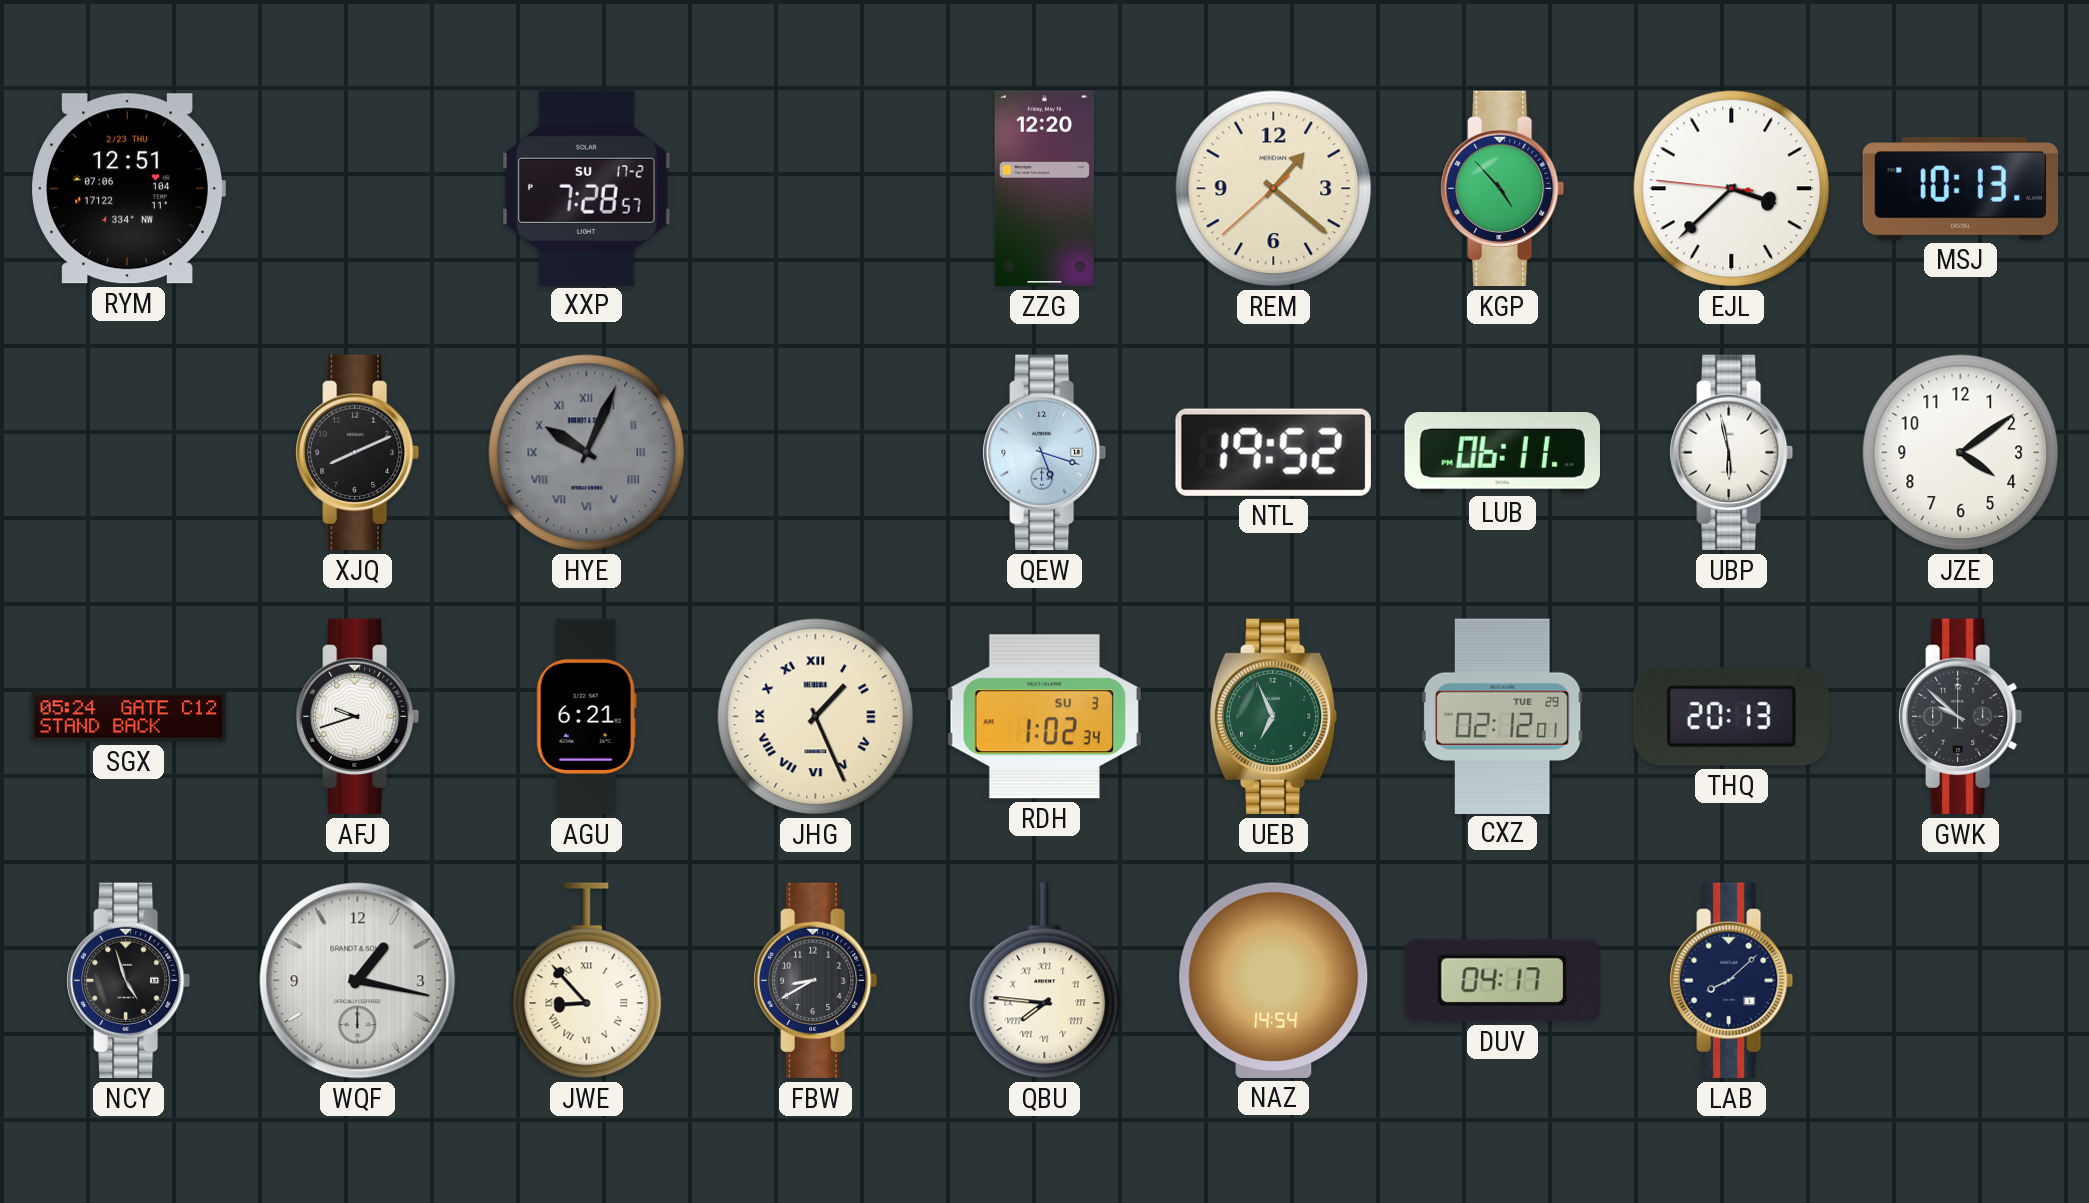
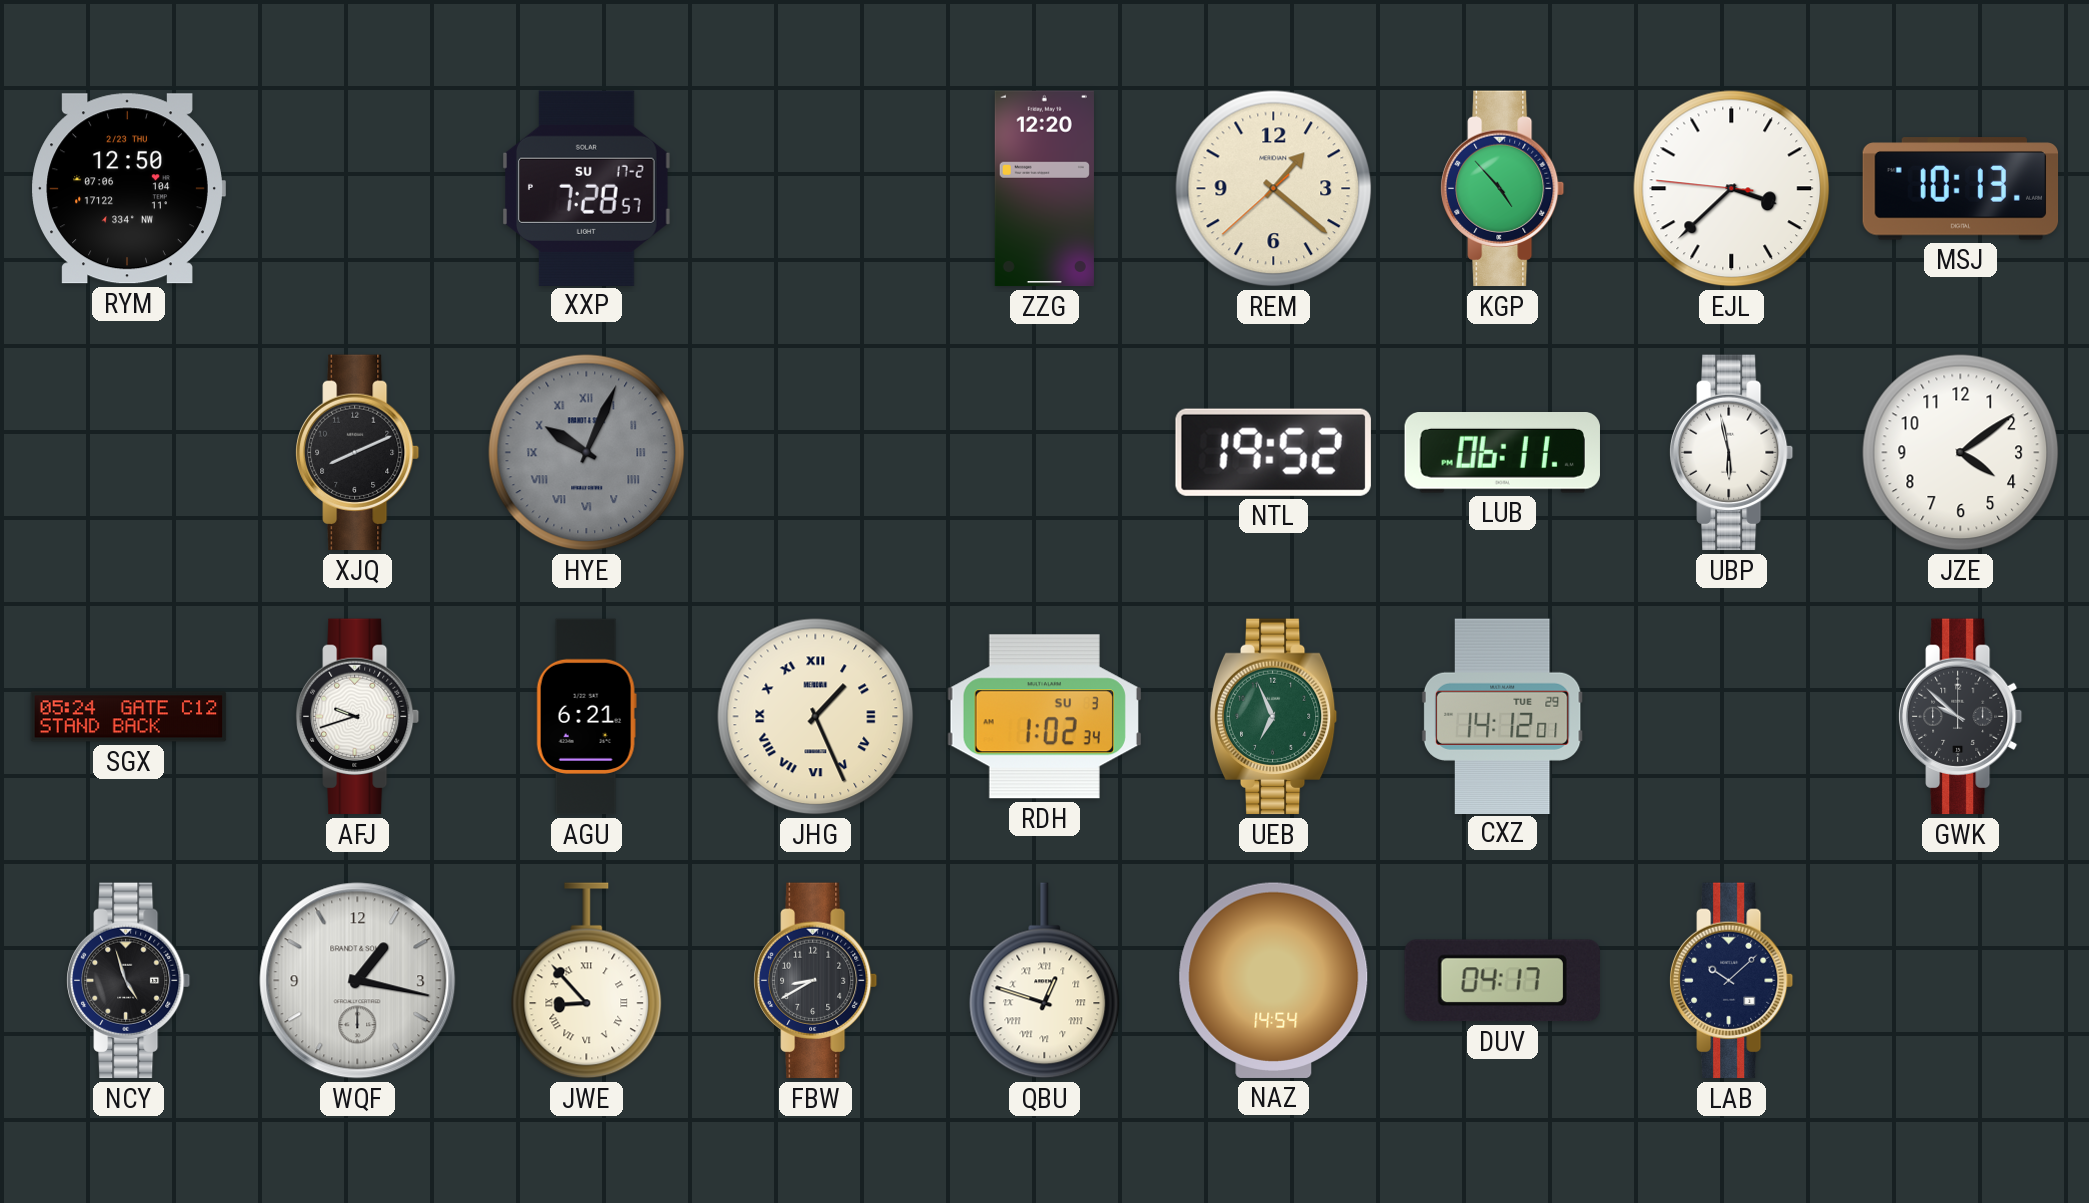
RYM: 12:51 -> 12:50
QEW: 5:18 -> none
CXZ: 02:12 -> 14:12
THQ: 20:13 -> none
QBU: 7:46 -> 12:48
LAB: 8:08 -> 10:08
